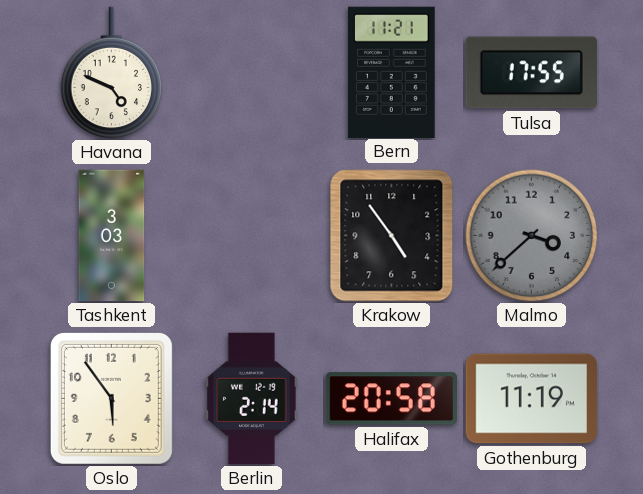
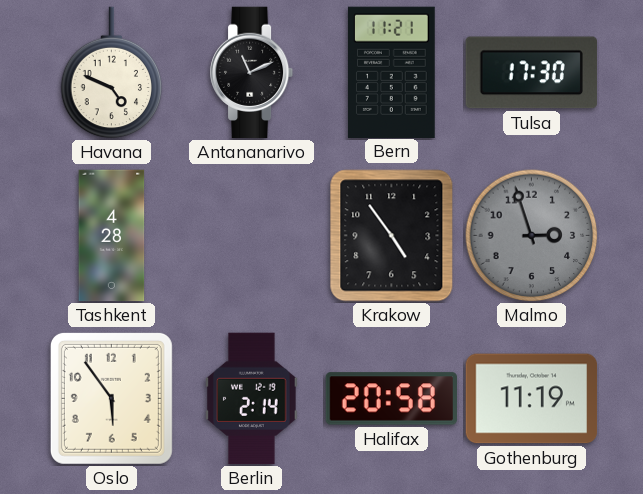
Antananarivo: none -> 11:11
Tulsa: 17:55 -> 17:30
Tashkent: 3:03 -> 4:28
Malmo: 3:38 -> 2:57
